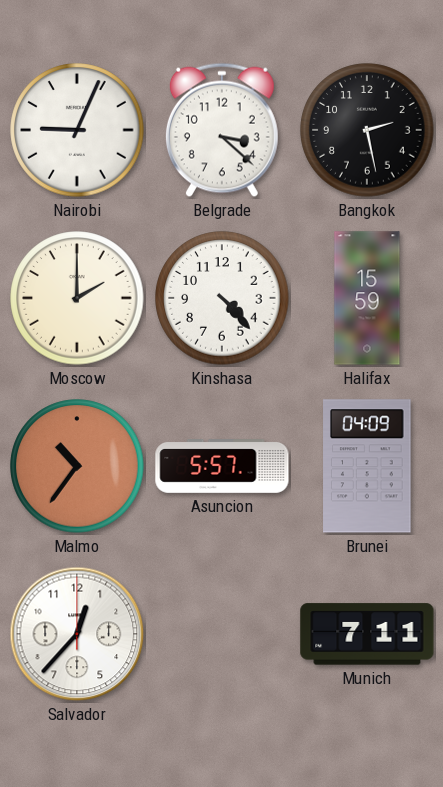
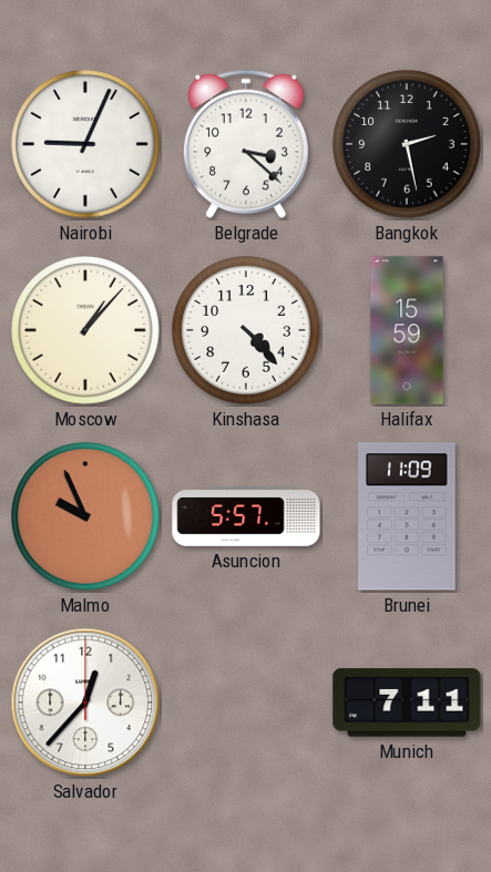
Moscow: 2:00 -> 1:07
Malmo: 10:36 -> 9:56
Brunei: 04:09 -> 11:09
